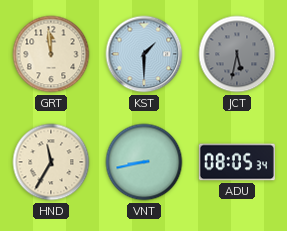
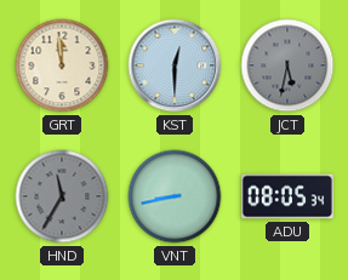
KST: 1:30 -> 12:30
HND dial: cream -> grey
